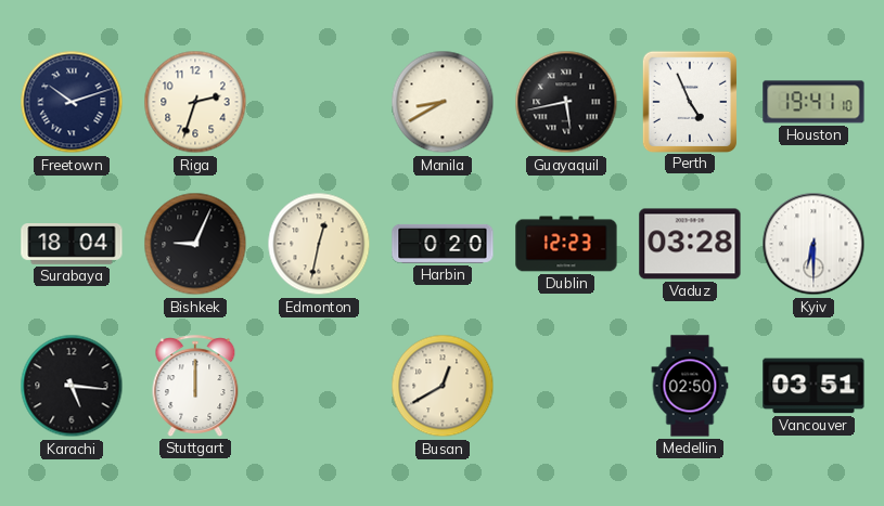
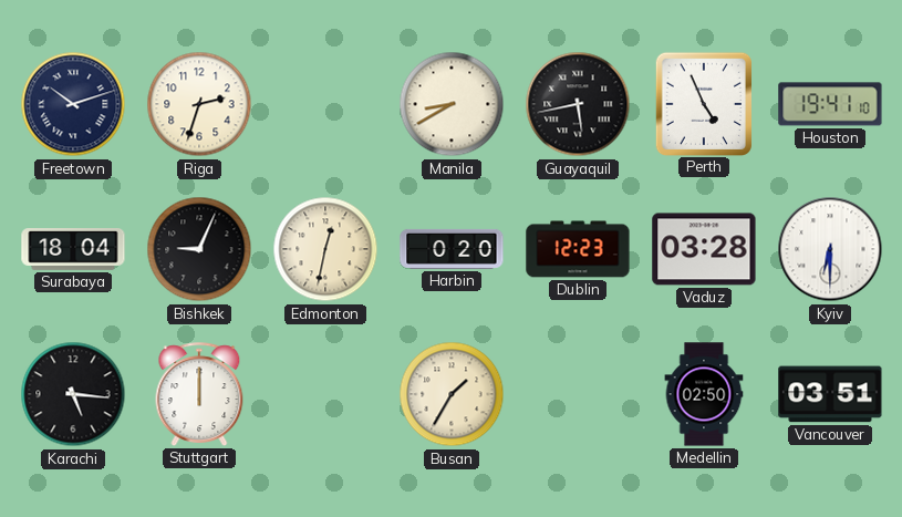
Busan: 12:40 -> 1:35
